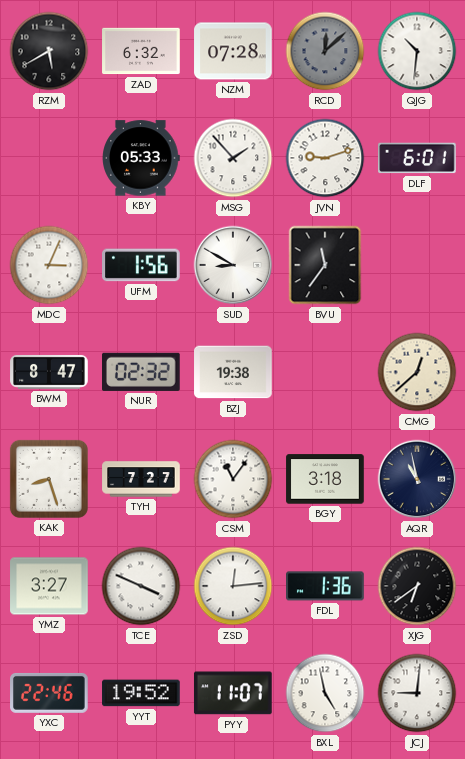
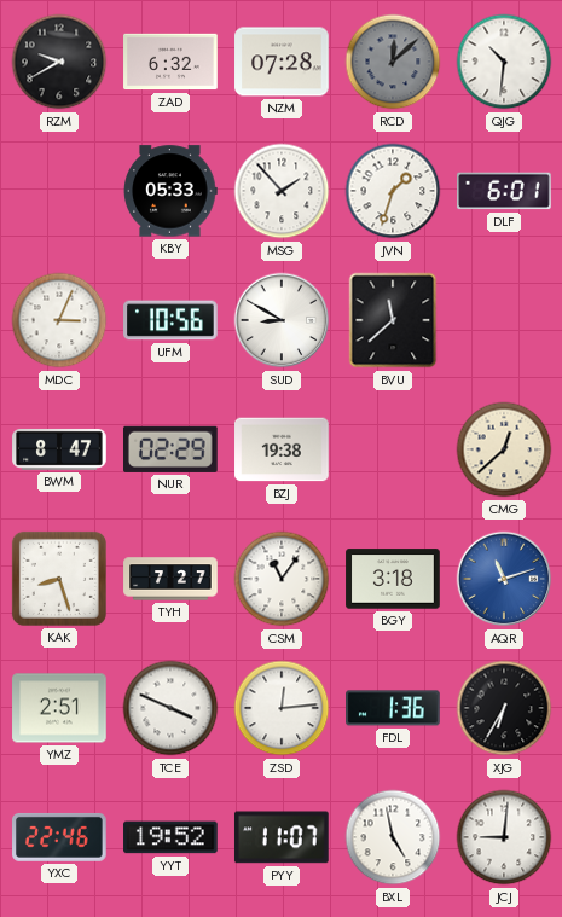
RZM: 5:40 -> 9:40
JVN: 9:12 -> 1:33
UFM: 1:56 -> 10:56
BVU: 11:36 -> 11:38
NUR: 02:32 -> 02:29
AQR: 10:58 -> 11:12
AQR dial: navy -> blue
YMZ: 3:27 -> 2:51
XJG: 6:39 -> 6:35
